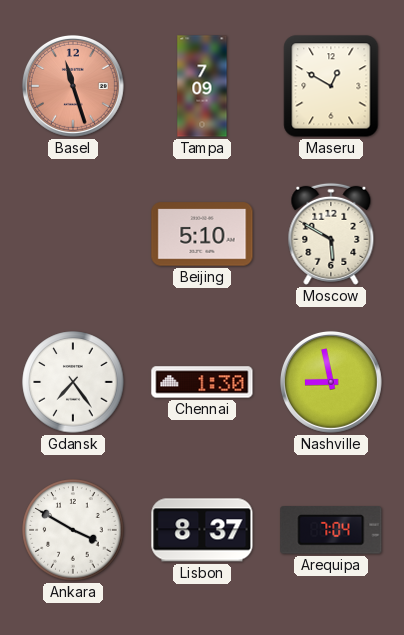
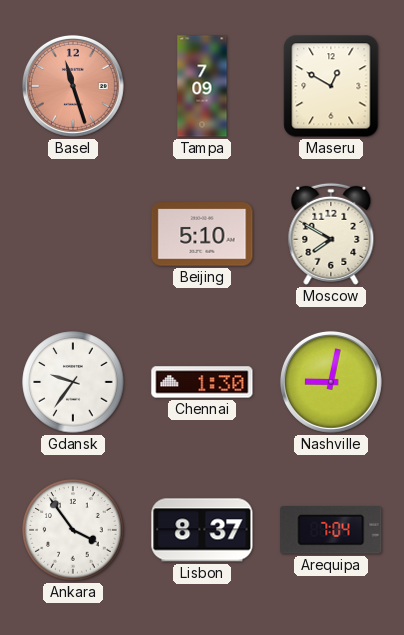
Moscow: 5:50 -> 7:50
Gdansk: 7:24 -> 9:36
Nashville: 8:58 -> 9:02
Ankara: 3:50 -> 3:54
